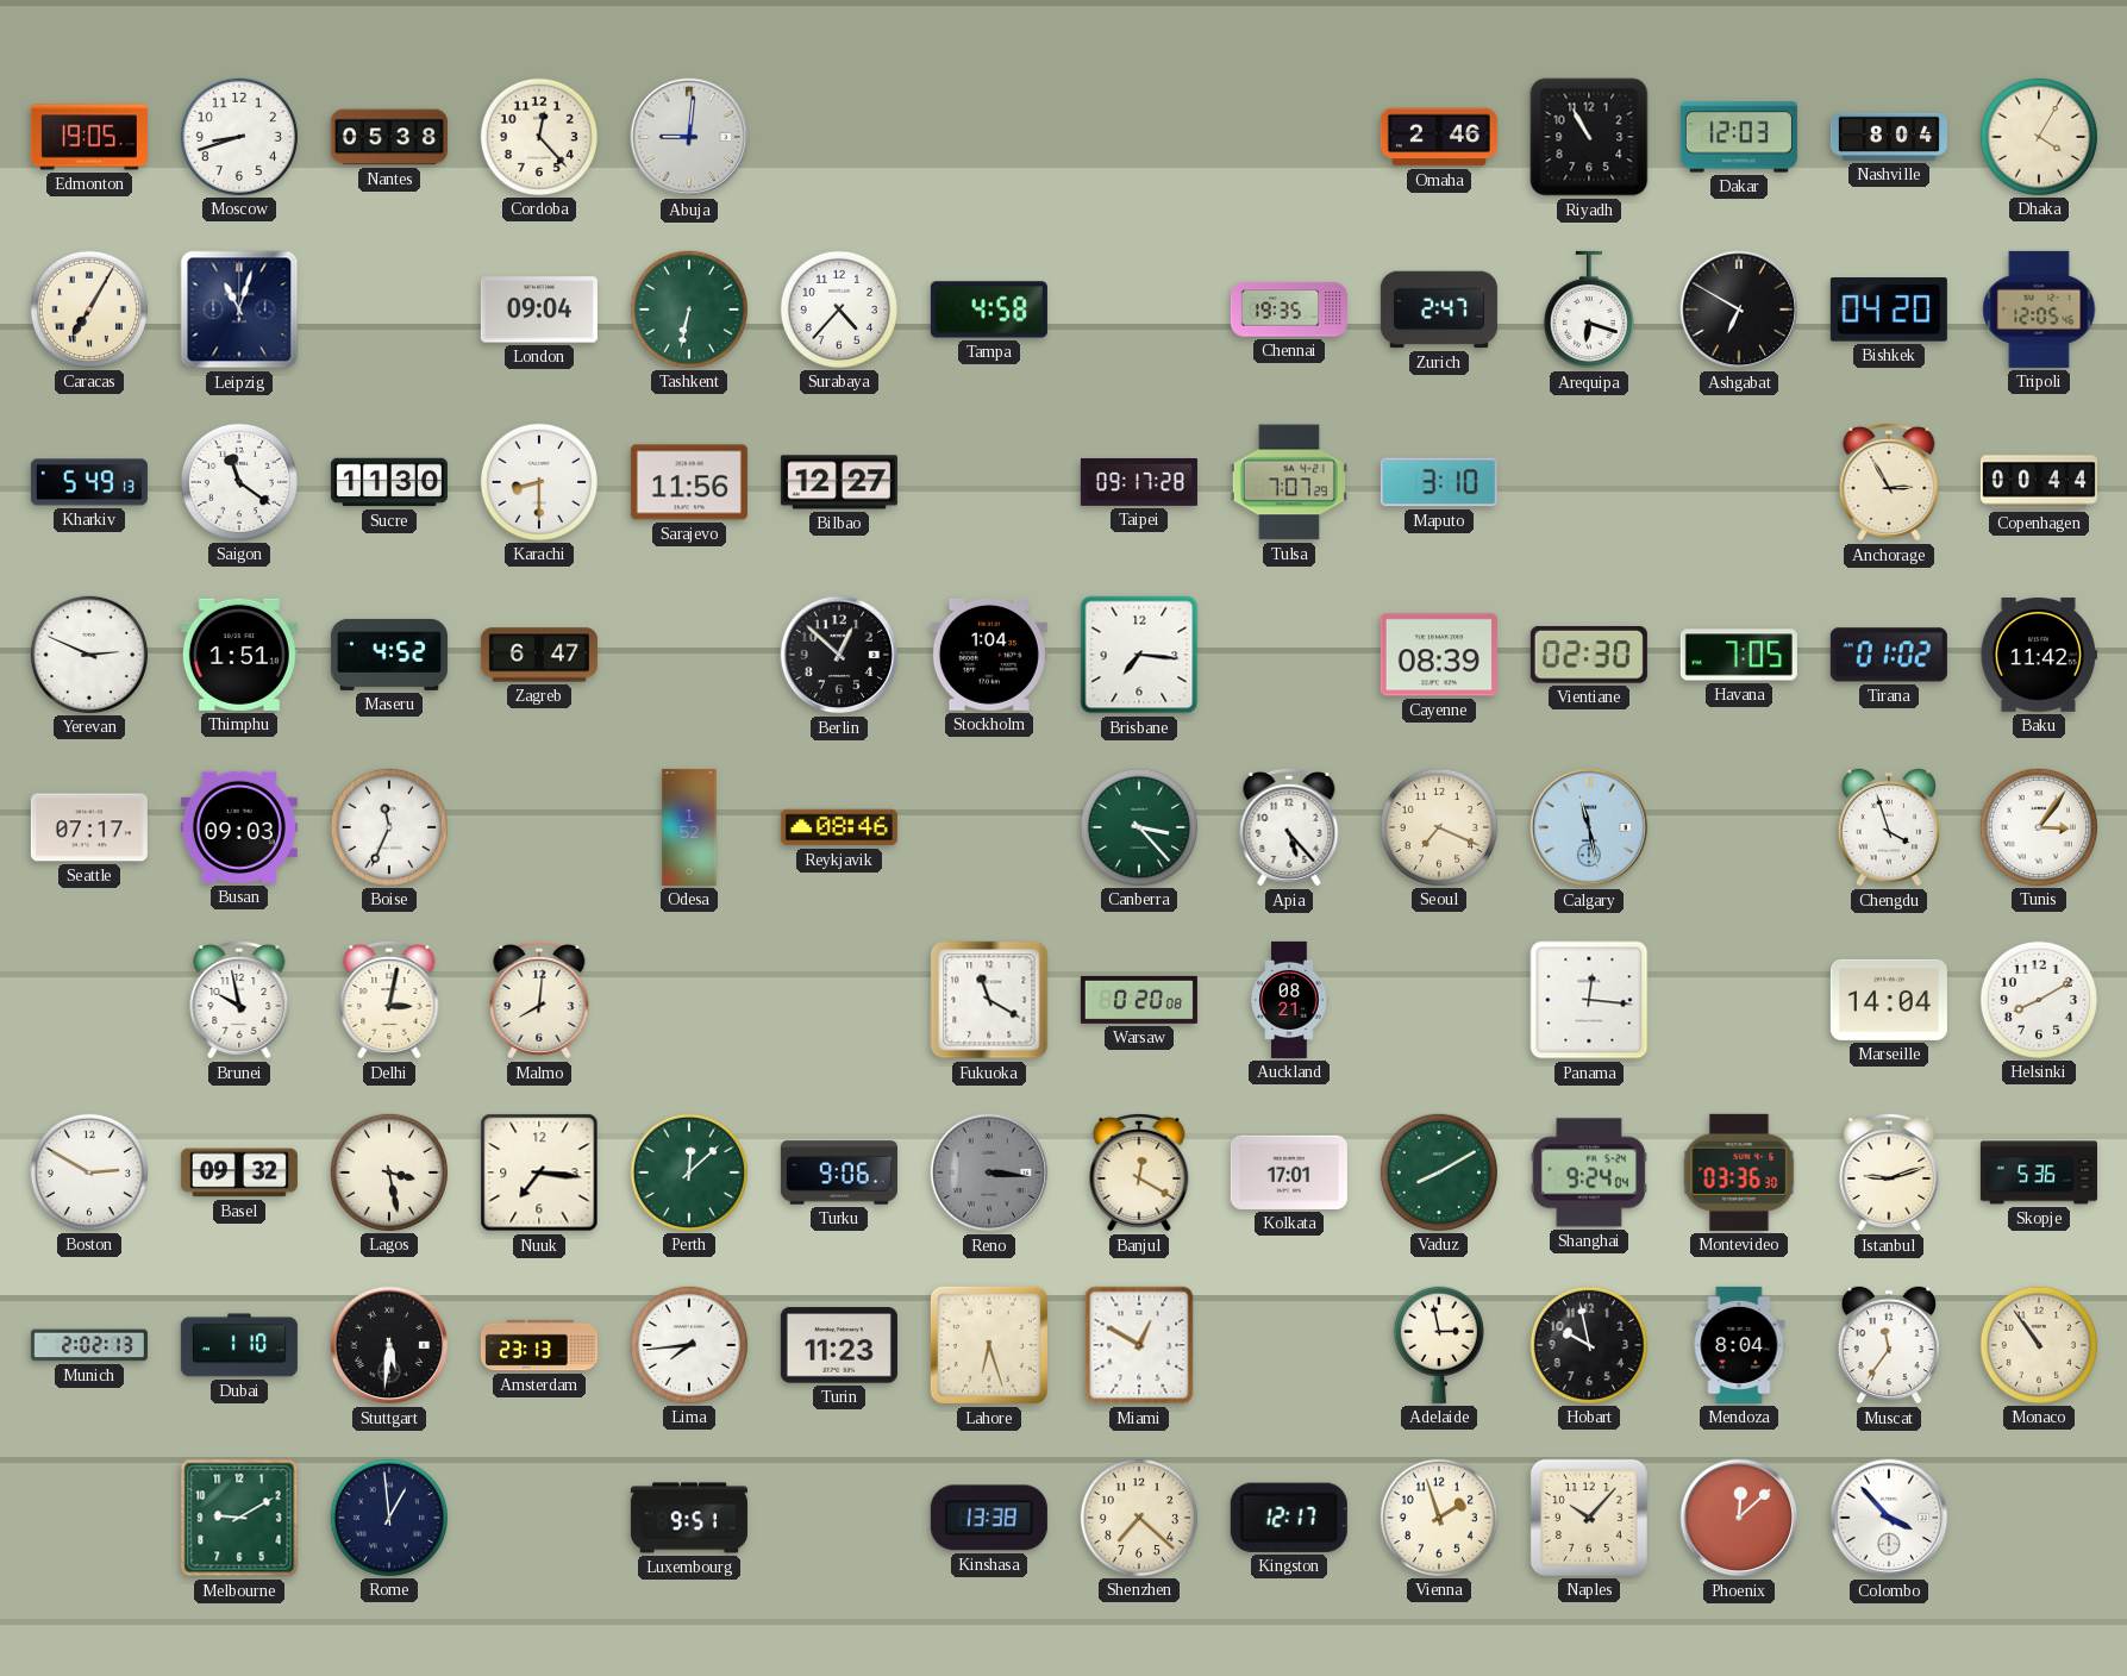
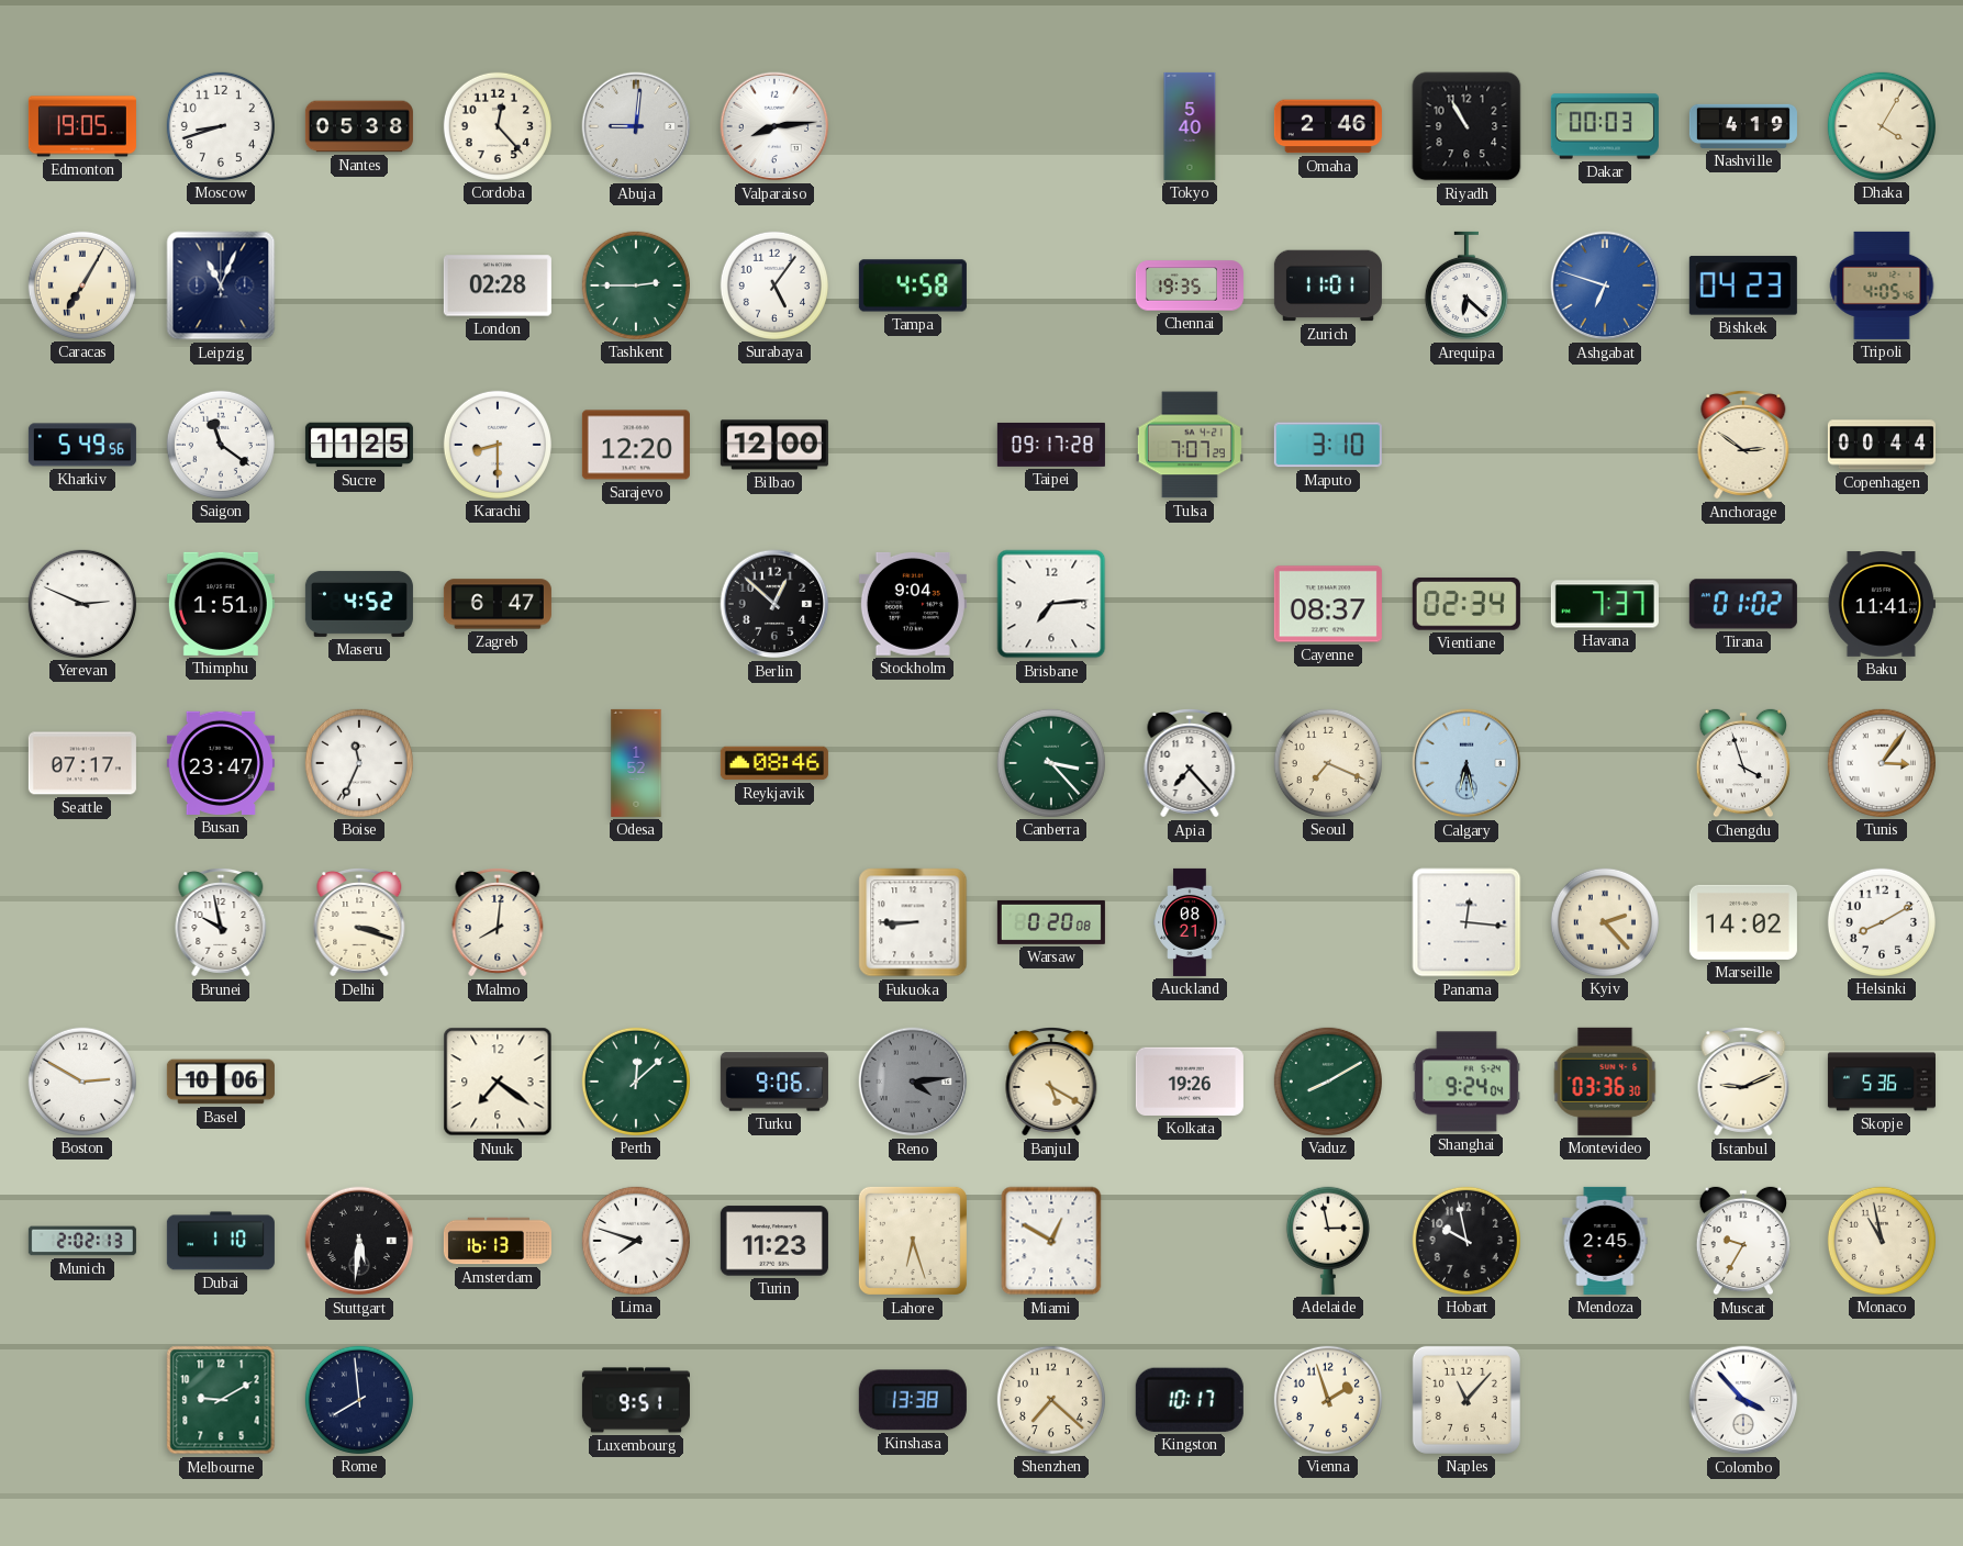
Valparaiso: none -> 8:14
Tokyo: none -> 5:40
Dakar: 12:03 -> 00:03
Nashville: 8:04 -> 4:19
Leipzig: 11:03 -> 11:04
London: 09:04 -> 02:28
Tashkent: 6:32 -> 2:45
Surabaya: 4:37 -> 5:06
Zurich: 2:47 -> 11:01
Arequipa: 6:18 -> 6:22
Ashgabat: 6:50 -> 6:48
Ashgabat dial: black -> blue
Bishkek: 04:20 -> 04:23
Tripoli: 12:05 -> 4:05
Kharkiv: 5:49:13 -> 5:49:56
Sucre: 11:30 -> 11:25
Sarajevo: 11:56 -> 12:20
Bilbao: 12:27 -> 12:00
Anchorage: 2:55 -> 2:51
Stockholm: 1:04 -> 9:04
Brisbane: 7:16 -> 7:14
Cayenne: 08:39 -> 08:37
Vientiane: 02:30 -> 02:34
Havana: 7:05 -> 7:37
Baku: 11:42 -> 11:41
Busan: 09:03 -> 23:47
Apia: 5:23 -> 7:23
Calgary: 11:28 -> 6:28
Delhi: 3:02 -> 3:18
Fukuoka: 11:20 -> 8:45
Kyiv: none -> 2:23
Marseille: 14:04 -> 14:02
Basel: 09:32 -> 10:06
Lagos: 3:28 -> none
Nuuk: 7:16 -> 7:21
Reno: 3:16 -> 4:14
Banjul: 12:20 -> 5:20
Kolkata: 17:01 -> 19:26
Istanbul: 9:12 -> 9:11
Amsterdam: 23:13 -> 16:13
Lima: 7:44 -> 7:48
Mendoza: 8:04 -> 2:45
Muscat: 11:36 -> 9:35
Monaco: 10:54 -> 10:58
Rome: 12:59 -> 7:59
Kingston: 12:17 -> 10:17
Naples: 10:07 -> 11:07
Phoenix: 12:08 -> none
